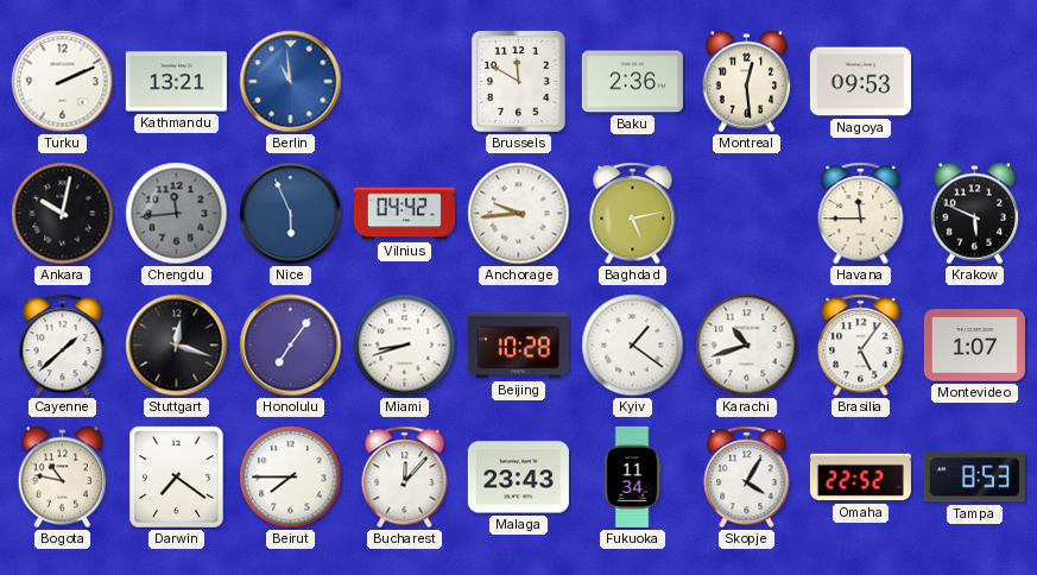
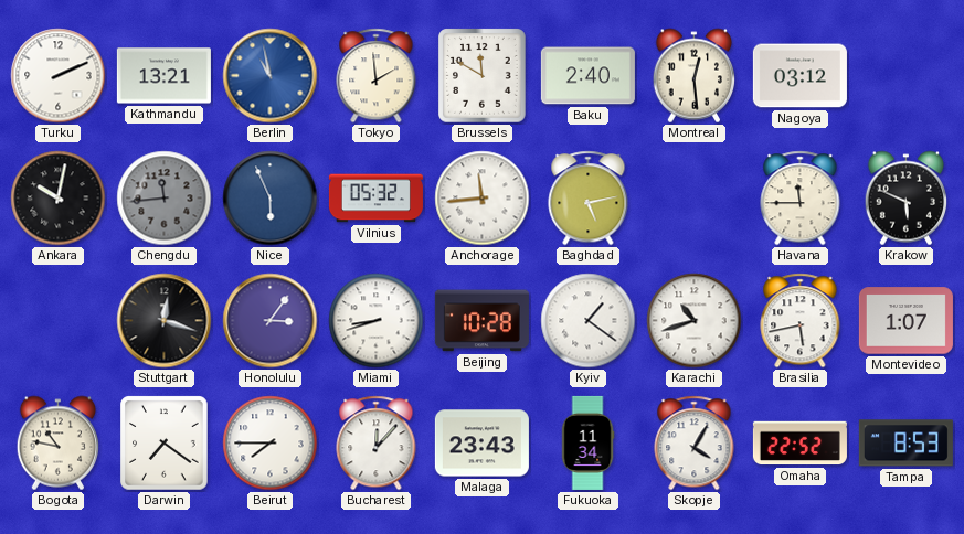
Berlin: 10:59 -> 10:58
Tokyo: none -> 1:59
Baku: 2:36 -> 2:40
Nagoya: 09:53 -> 03:12
Vilnius: 04:42 -> 05:32
Anchorage: 9:44 -> 11:44
Cayenne: 1:38 -> none
Honolulu: 7:06 -> 3:06
Brasilia: 5:06 -> 5:43
